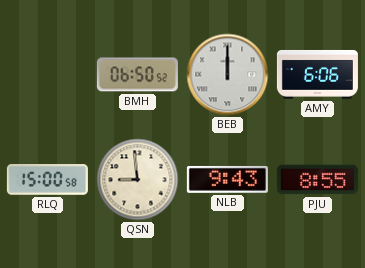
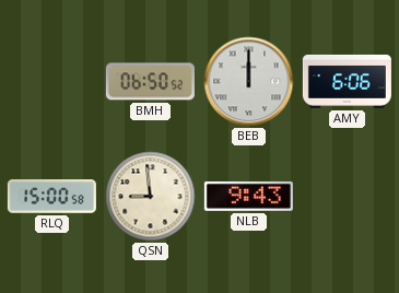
PJU: 8:55 -> none
